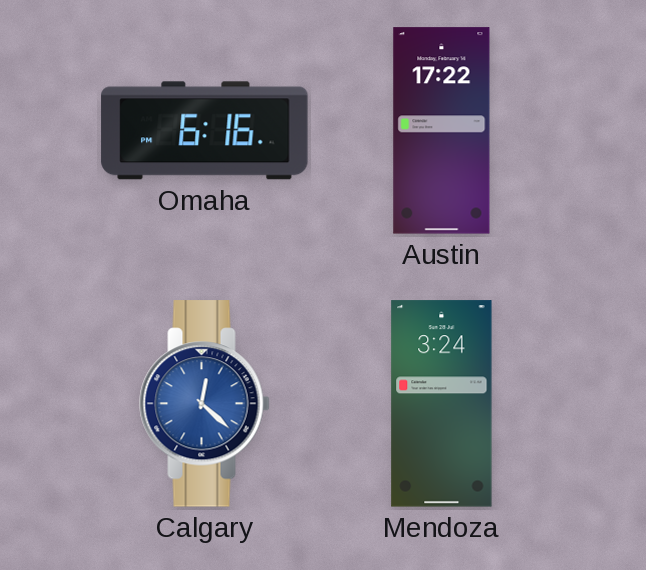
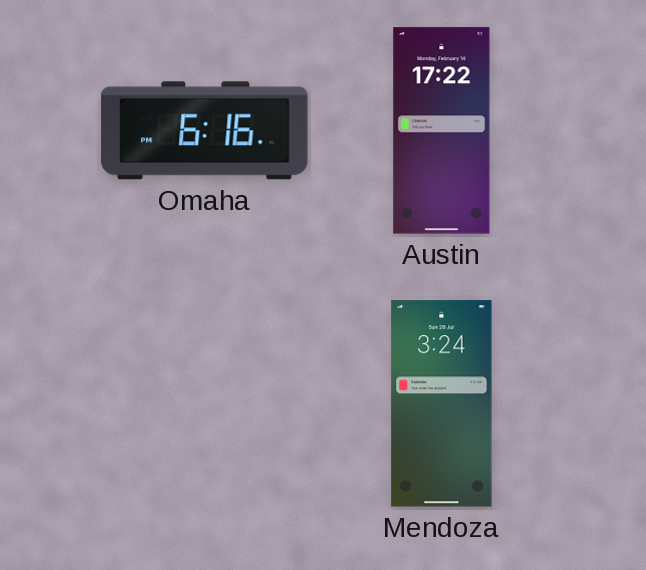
Calgary: 12:22 -> none
